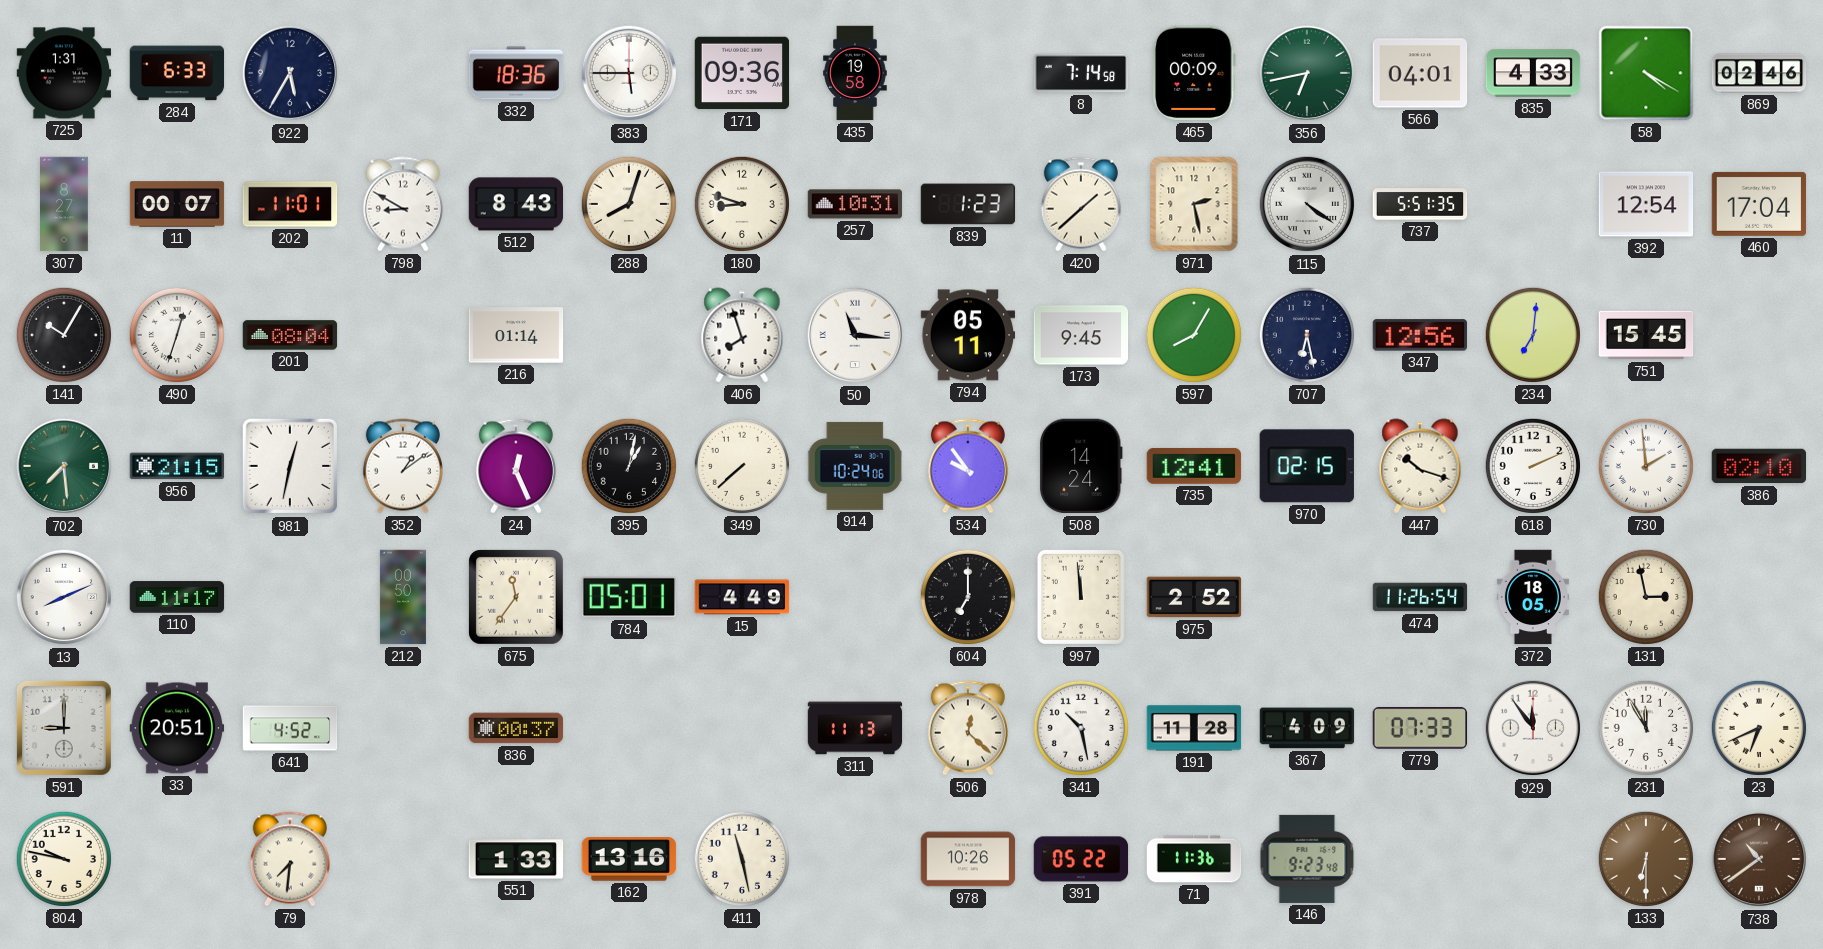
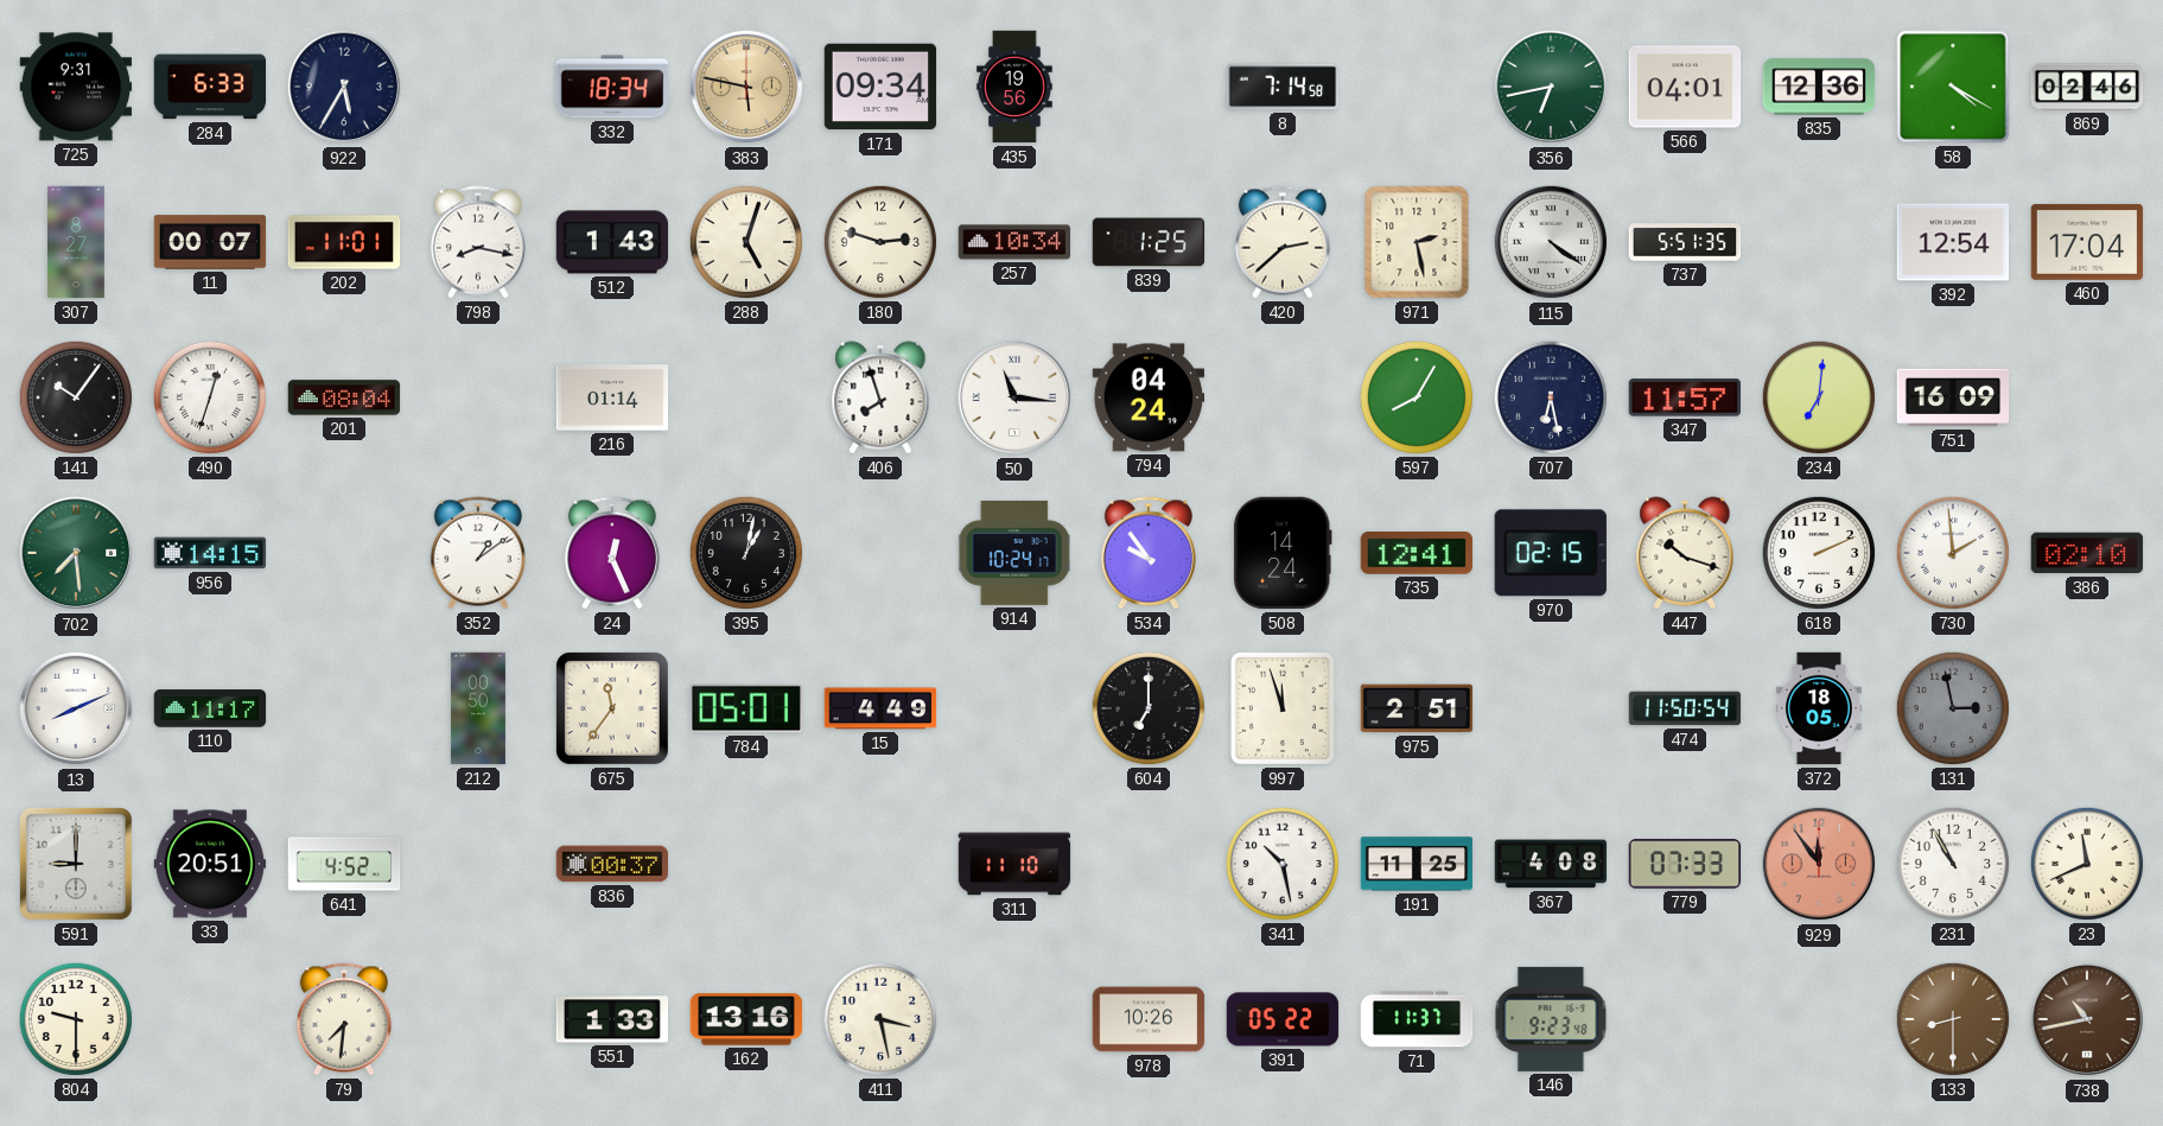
725: 1:31 -> 9:31
332: 18:36 -> 18:34
383: 5:45 -> 5:47
383 dial: white -> champagne
171: 09:36 -> 09:34
435: 19:58 -> 19:56
465: 00:09 -> none
835: 4:33 -> 12:36
798: 8:50 -> 8:17
512: 8:43 -> 1:43
288: 8:03 -> 5:03
180: 8:48 -> 2:48
257: 10:31 -> 10:34
839: 1:23 -> 1:25
420: 1:38 -> 2:38
141: 10:05 -> 10:06
794: 05:11 -> 04:24
173: 9:45 -> none
347: 12:56 -> 11:57
751: 15:45 -> 16:09
956: 21:15 -> 14:15
981: 12:32 -> none
349: 7:38 -> none
914: 10:24:06 -> 10:24:17
997: 11:59 -> 11:57
975: 2:52 -> 2:51
474: 11:26 -> 11:50
131 dial: cream -> grey
311: 11:13 -> 11:10
506: 12:22 -> none
191: 11:28 -> 11:25
367: 4:09 -> 4:08
929 dial: white -> salmon
231: 11:55 -> 10:55
23: 6:41 -> 11:41
804: 9:47 -> 9:30
411: 11:28 -> 3:28
71: 11:36 -> 11:37
133: 6:30 -> 8:30
738: 10:39 -> 10:43
